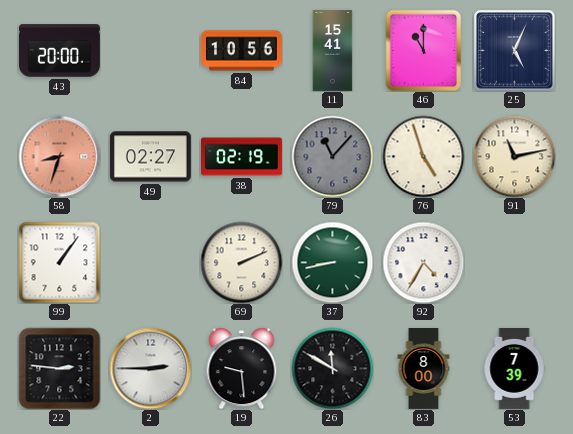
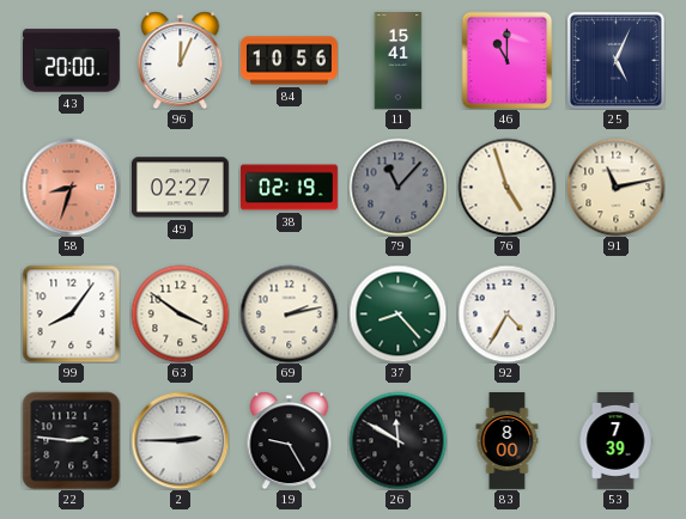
96: none -> 12:04
99: 1:06 -> 8:06
63: none -> 3:51
69: 2:11 -> 2:13
37: 8:43 -> 8:23
19: 9:29 -> 9:25
